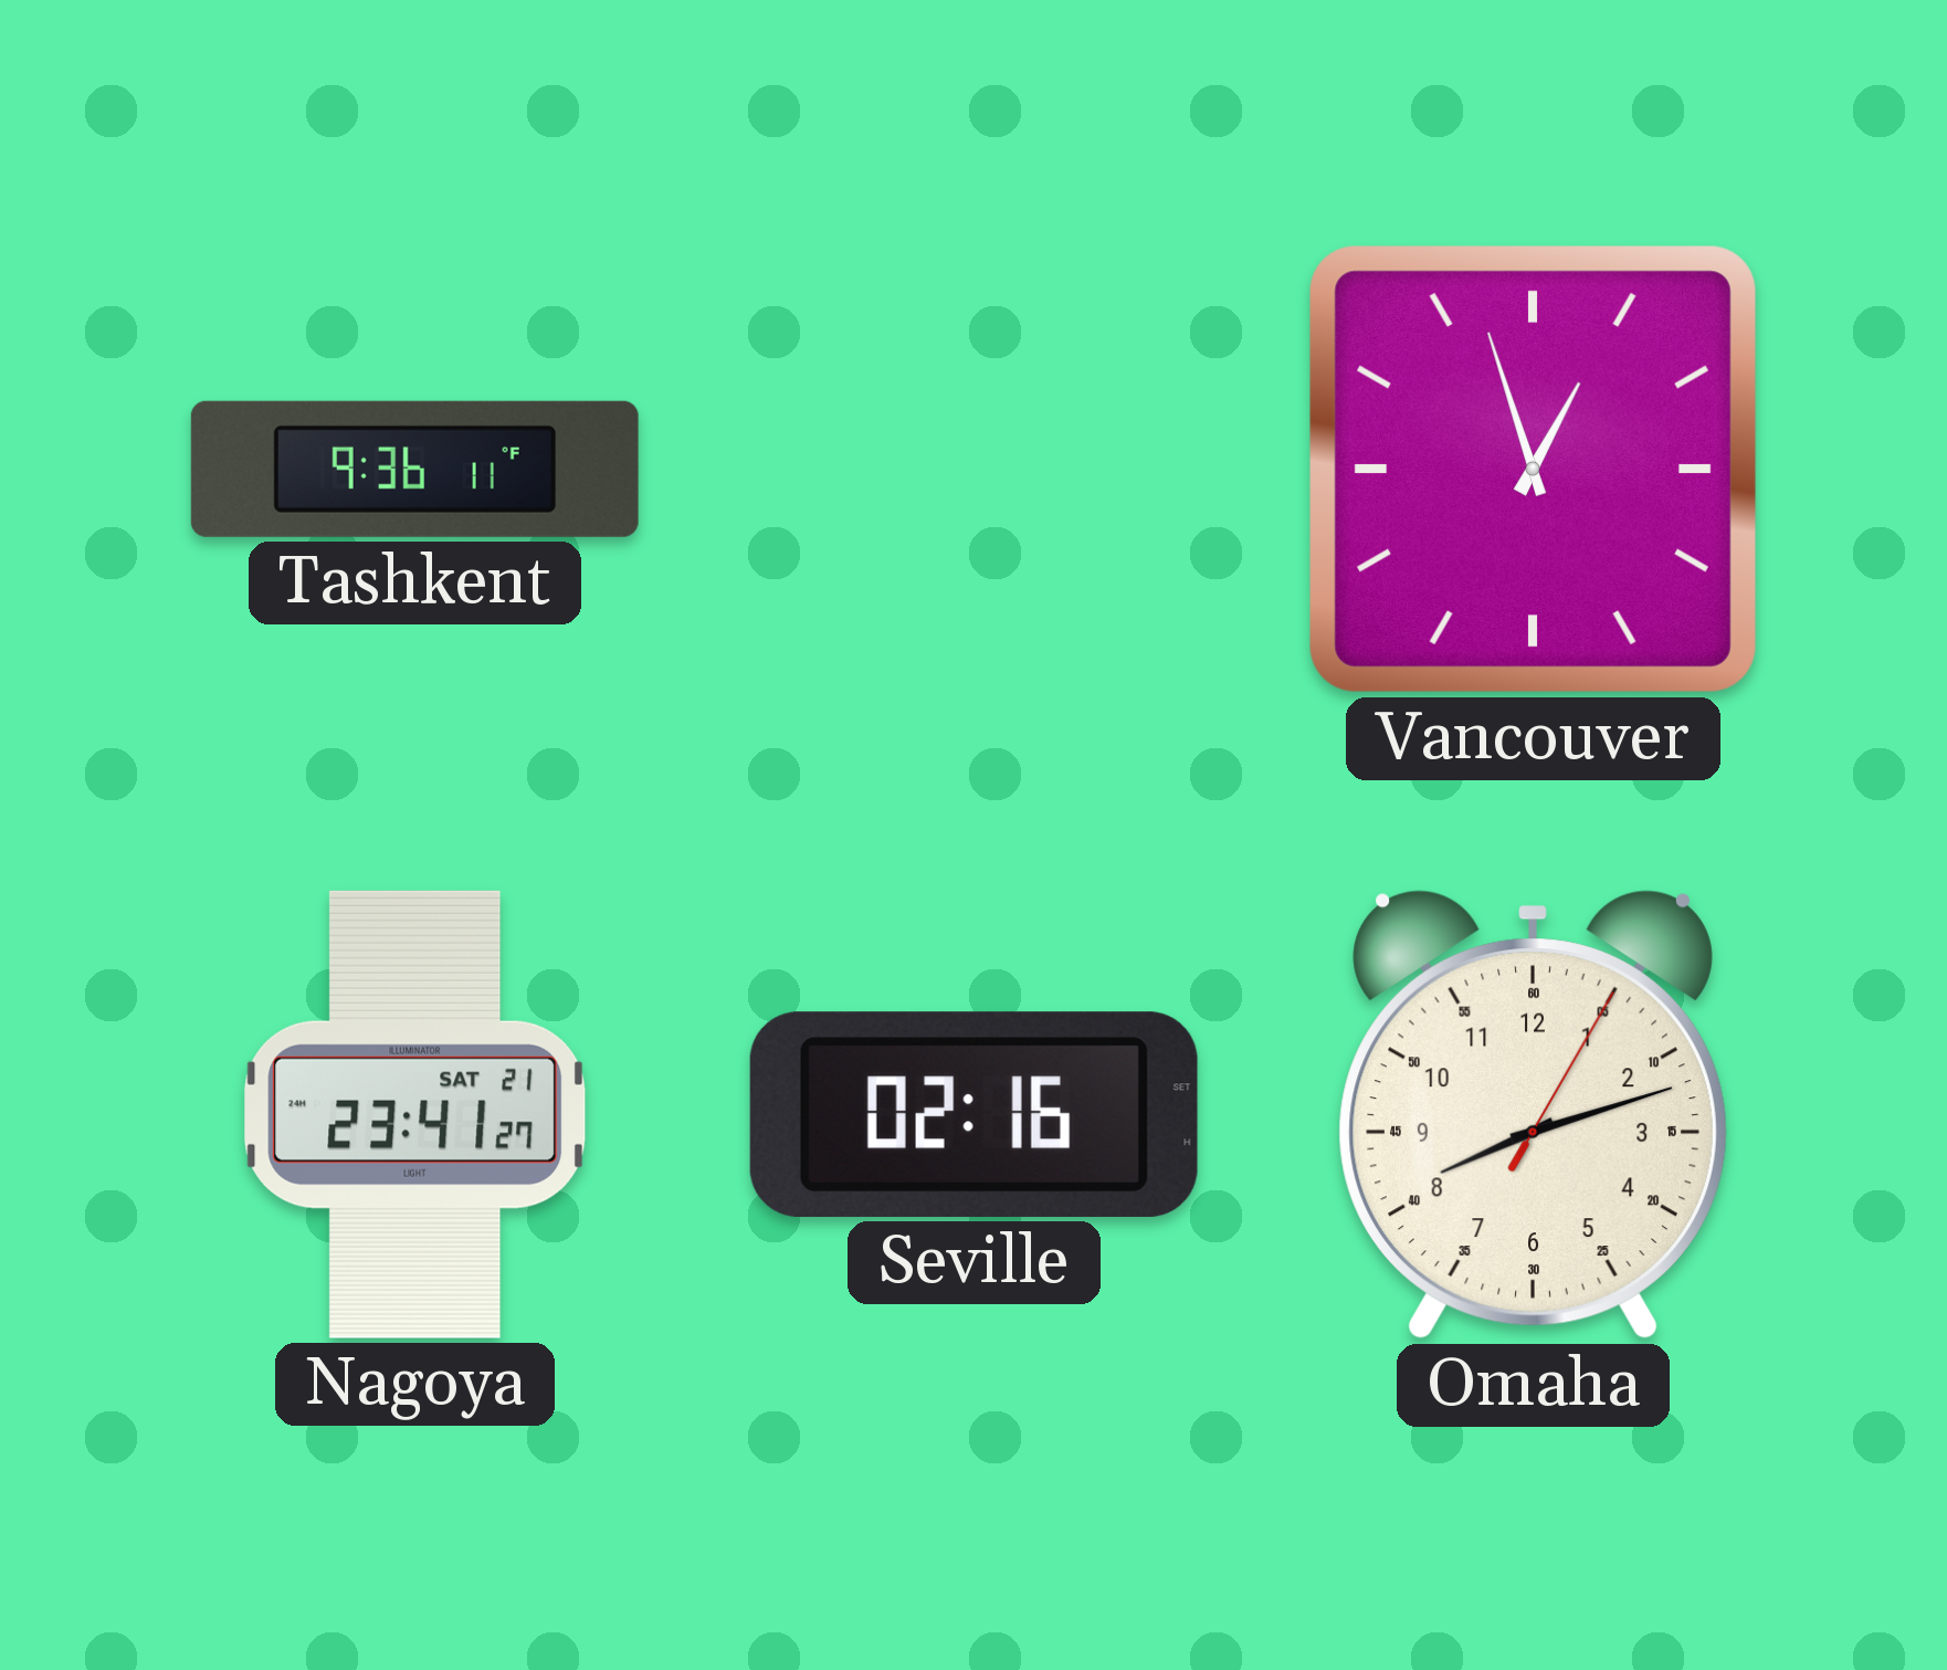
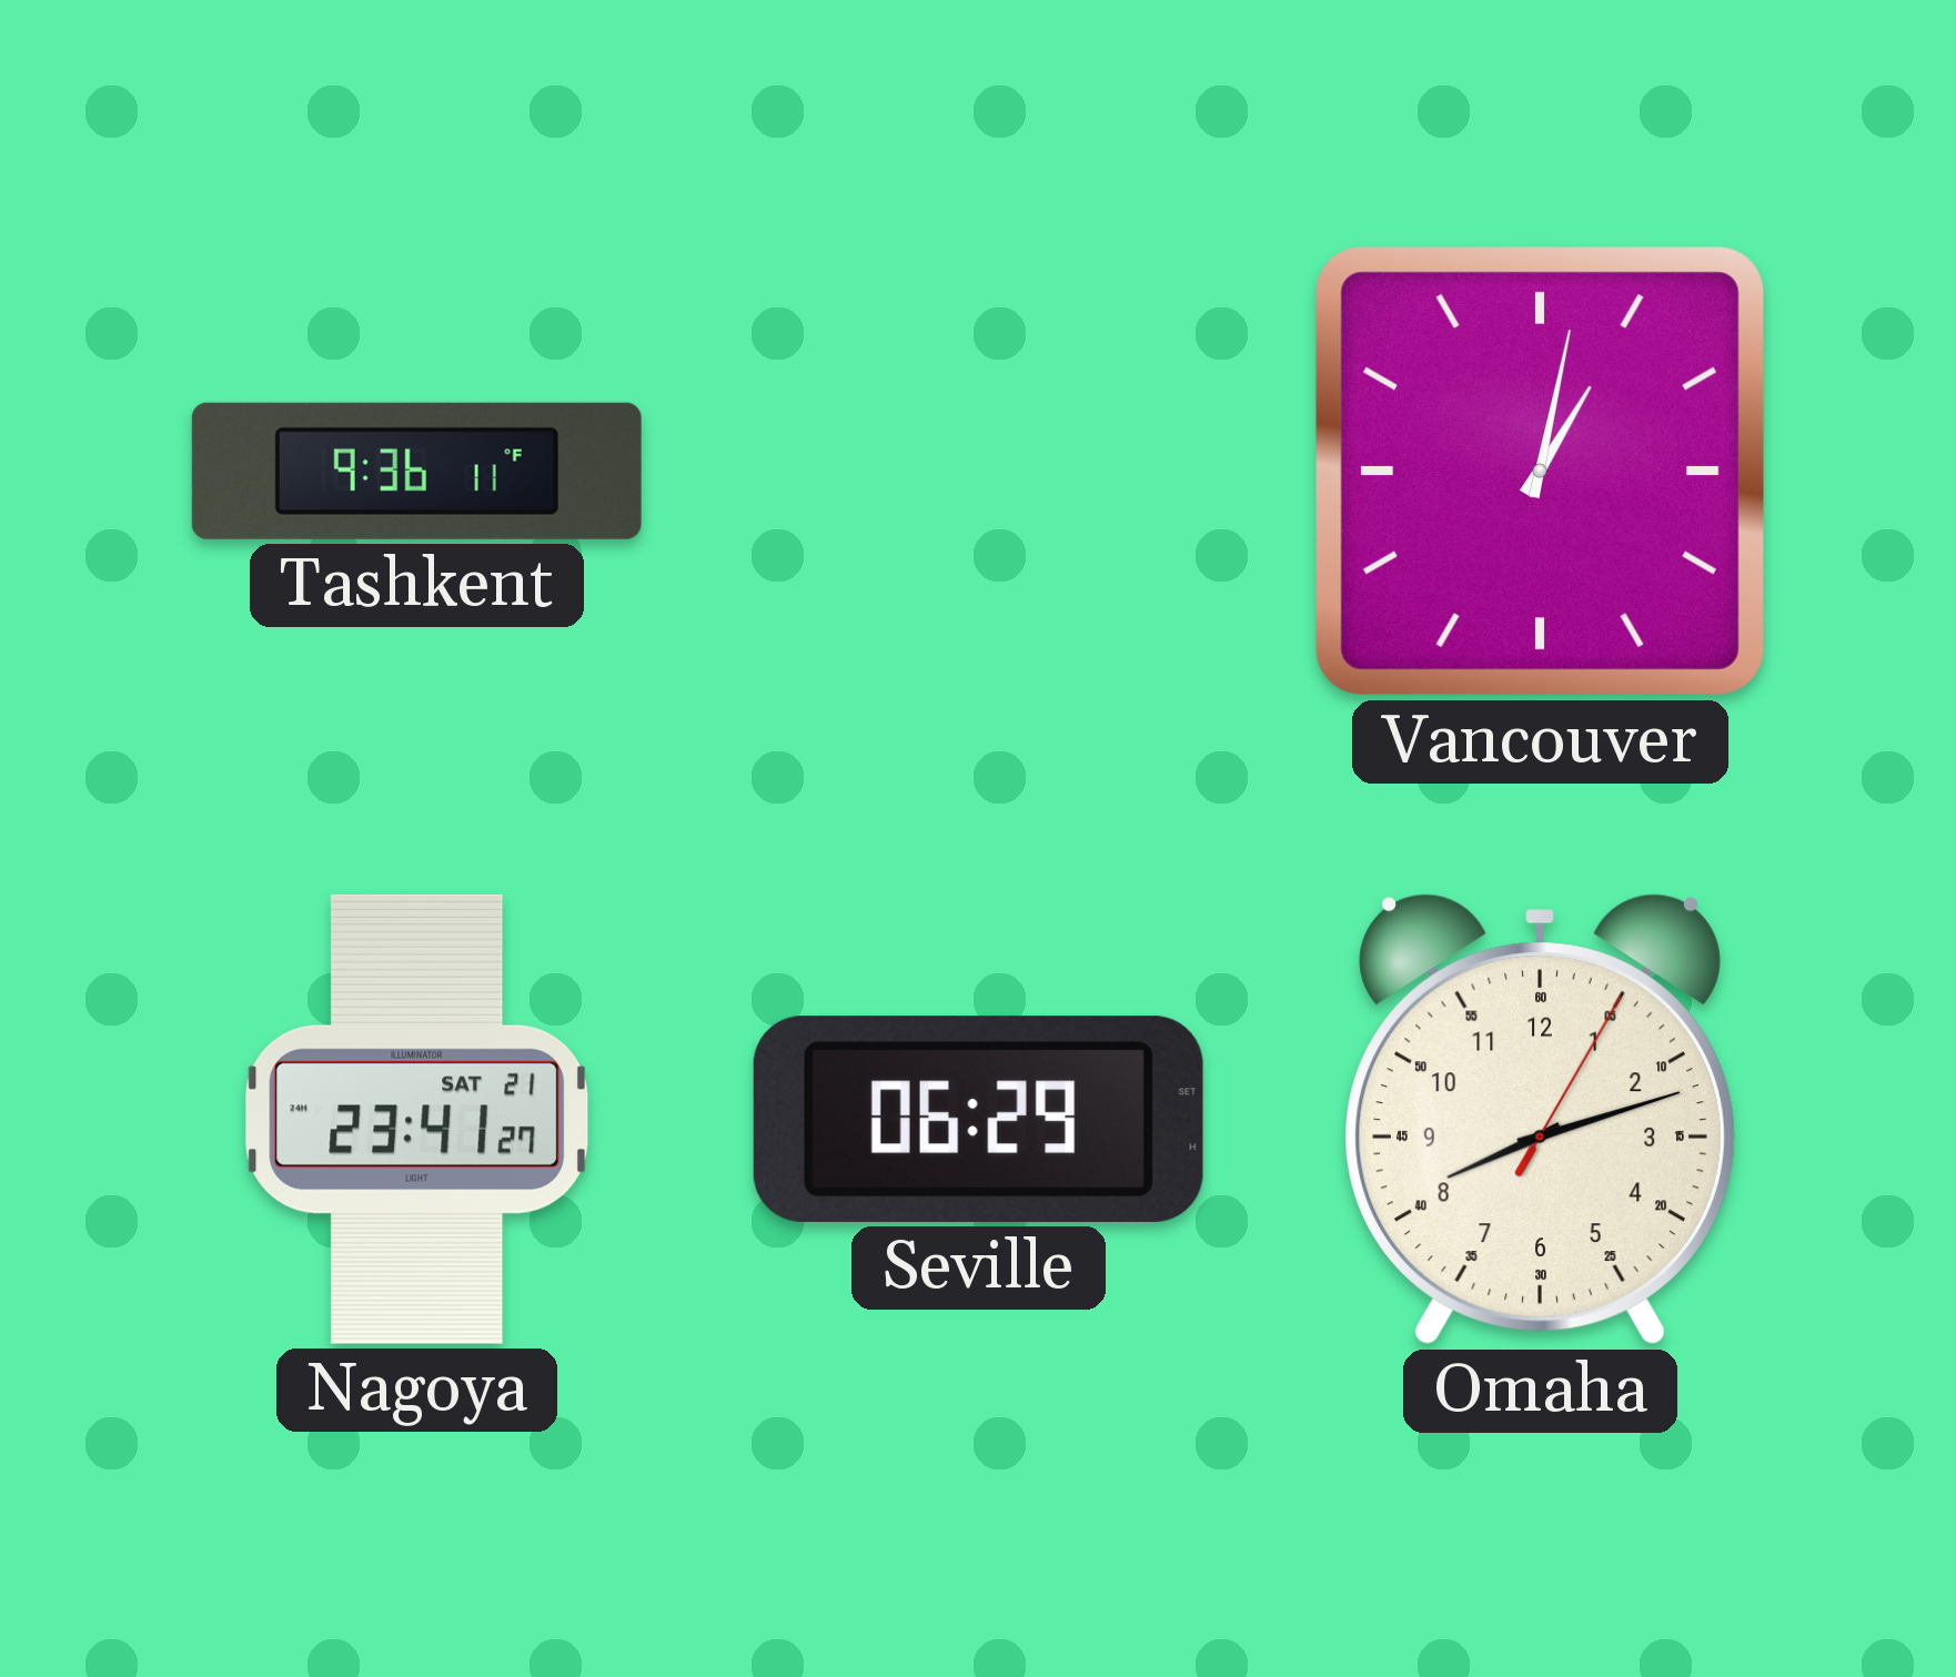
Vancouver: 12:57 -> 1:02
Seville: 02:16 -> 06:29
